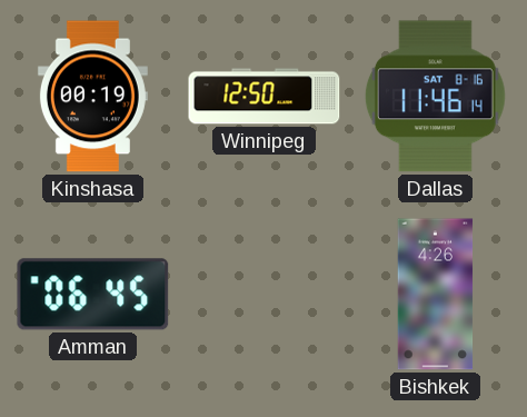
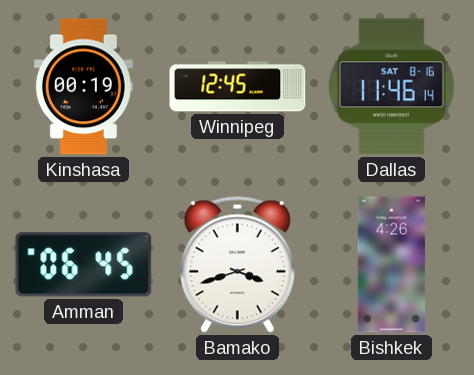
Winnipeg: 12:50 -> 12:45
Bamako: none -> 3:42
